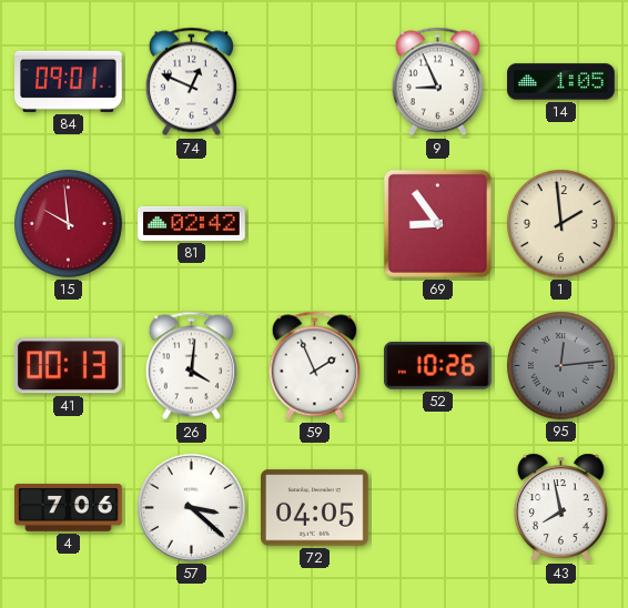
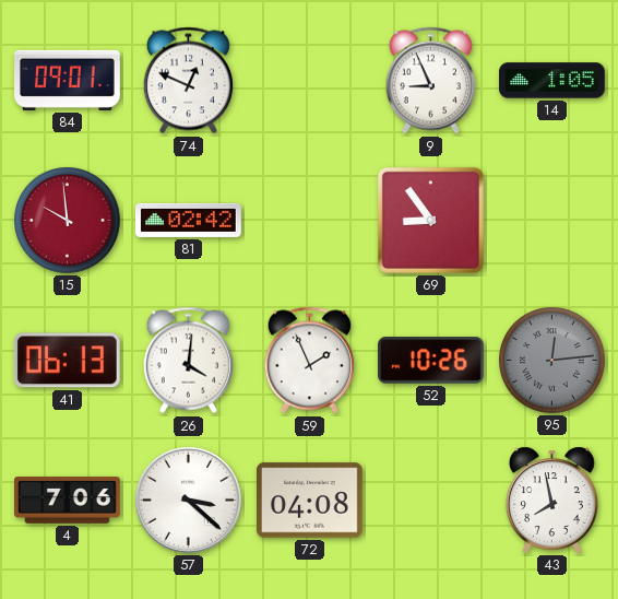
1: 1:59 -> none
41: 00:13 -> 06:13
72: 04:05 -> 04:08
